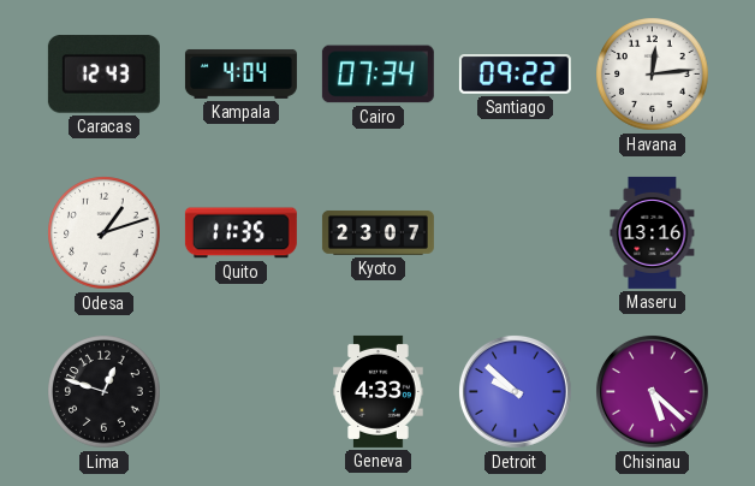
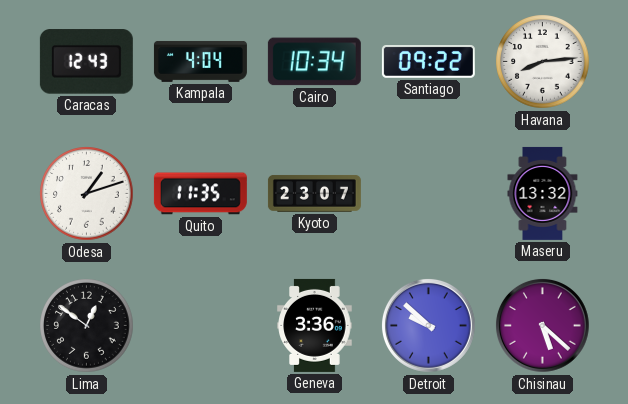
Cairo: 07:34 -> 10:34
Havana: 12:14 -> 8:14
Maseru: 13:16 -> 13:32
Lima: 12:48 -> 12:51
Geneva: 4:33 -> 3:36
